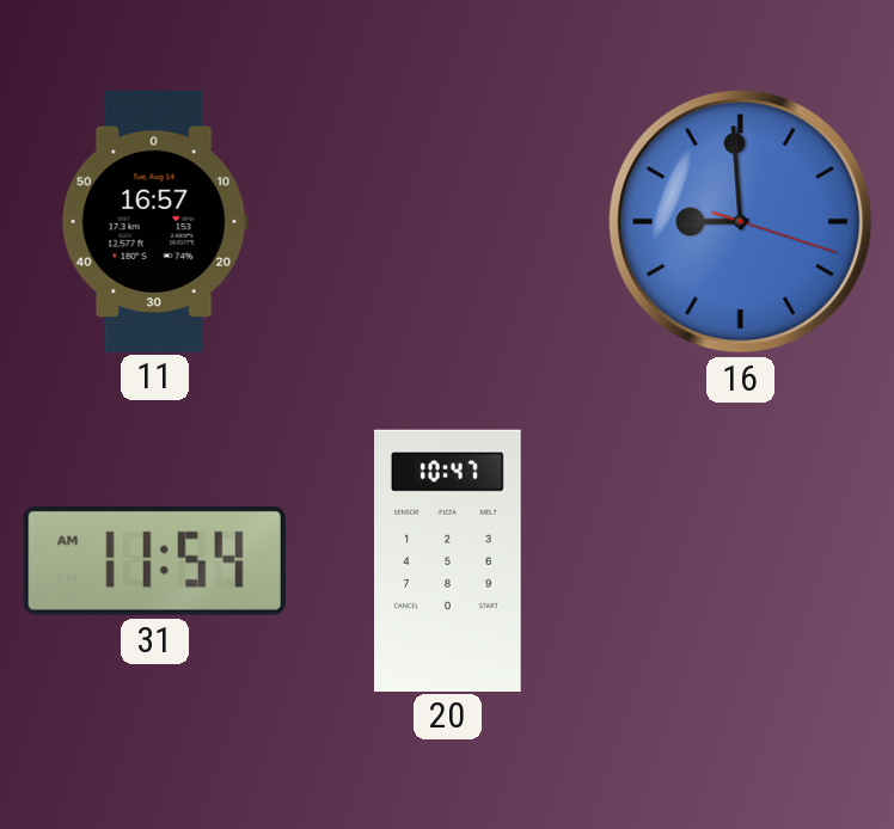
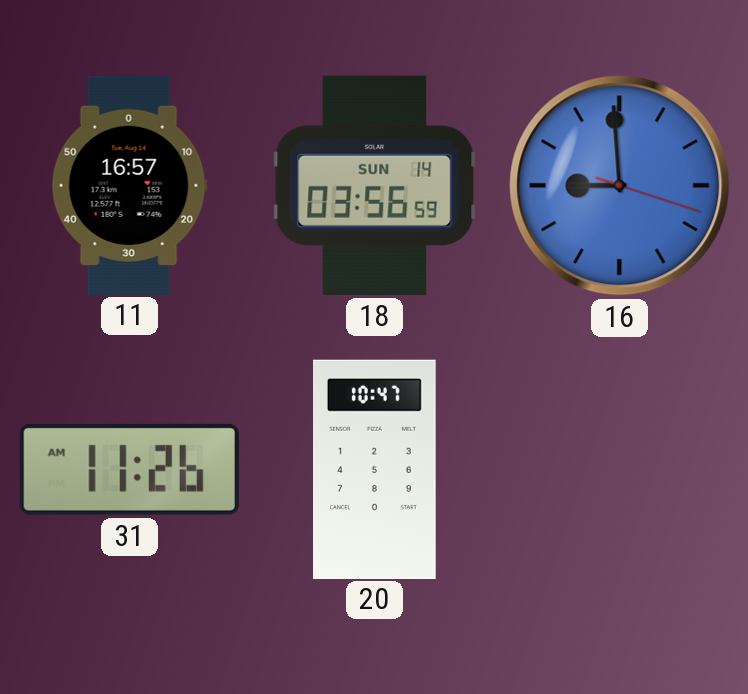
18: none -> 03:56
31: 11:54 -> 11:26
